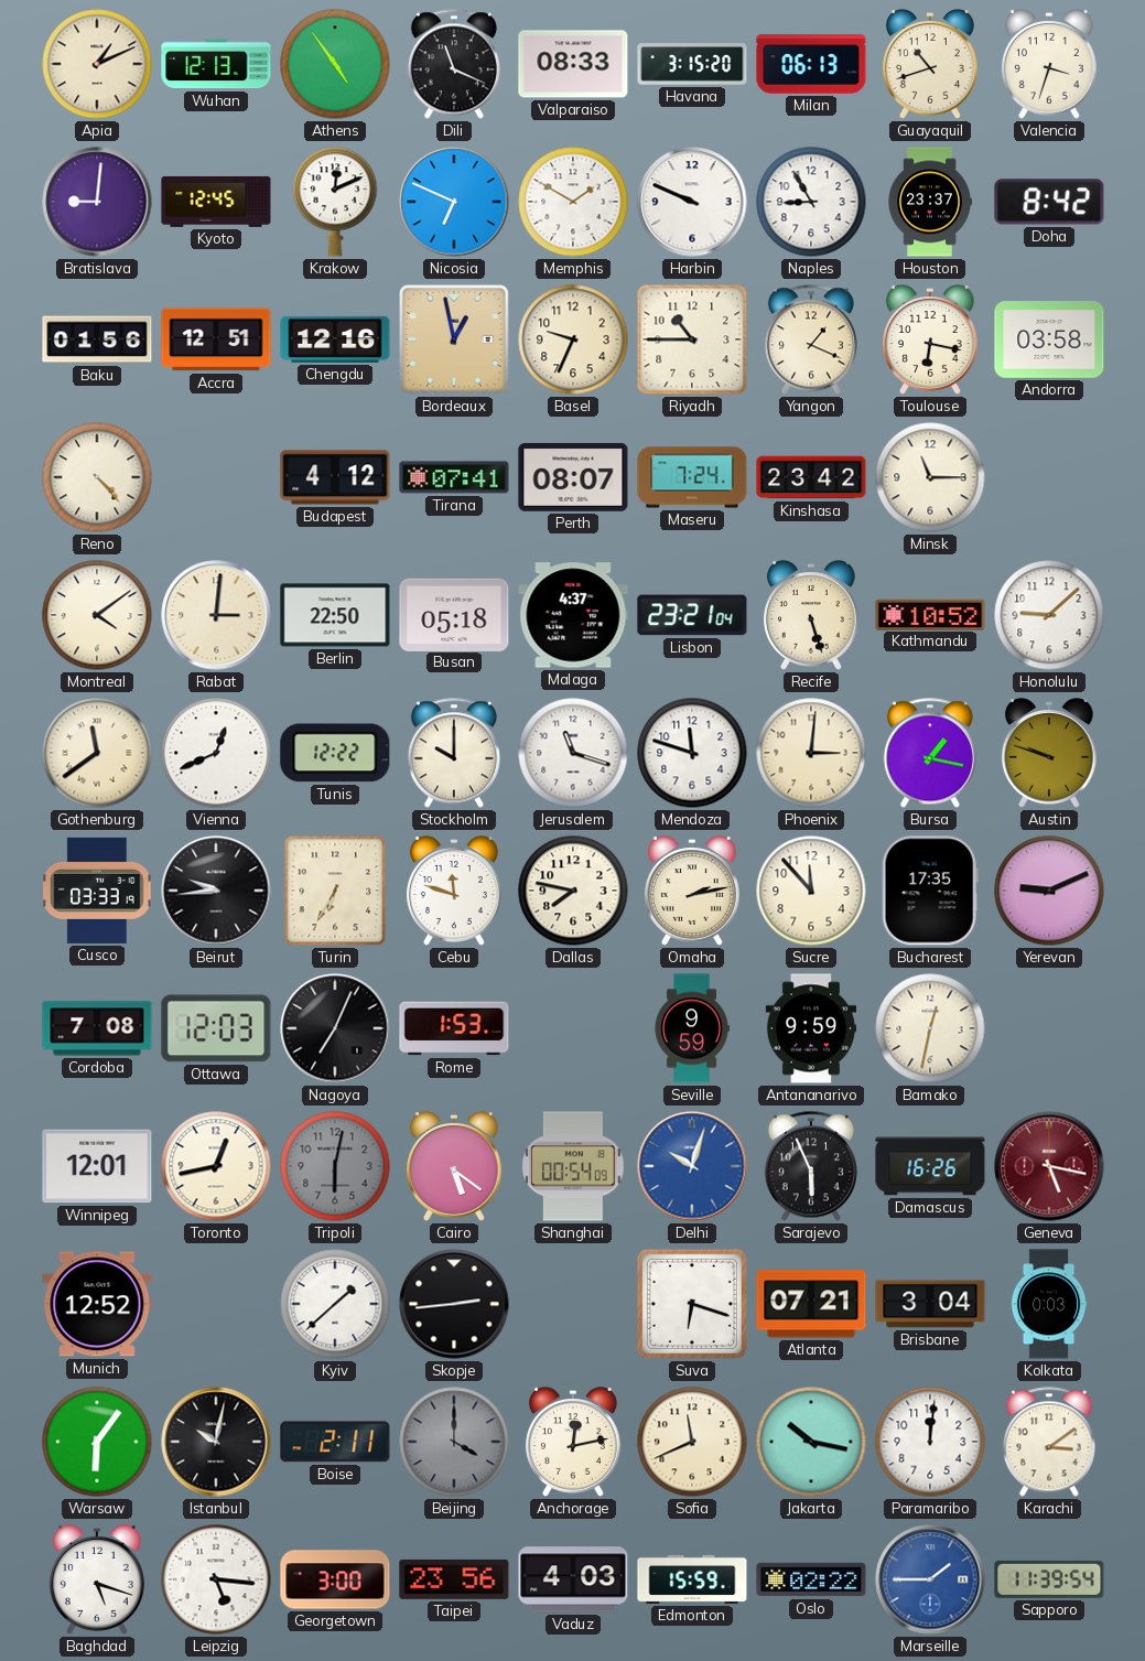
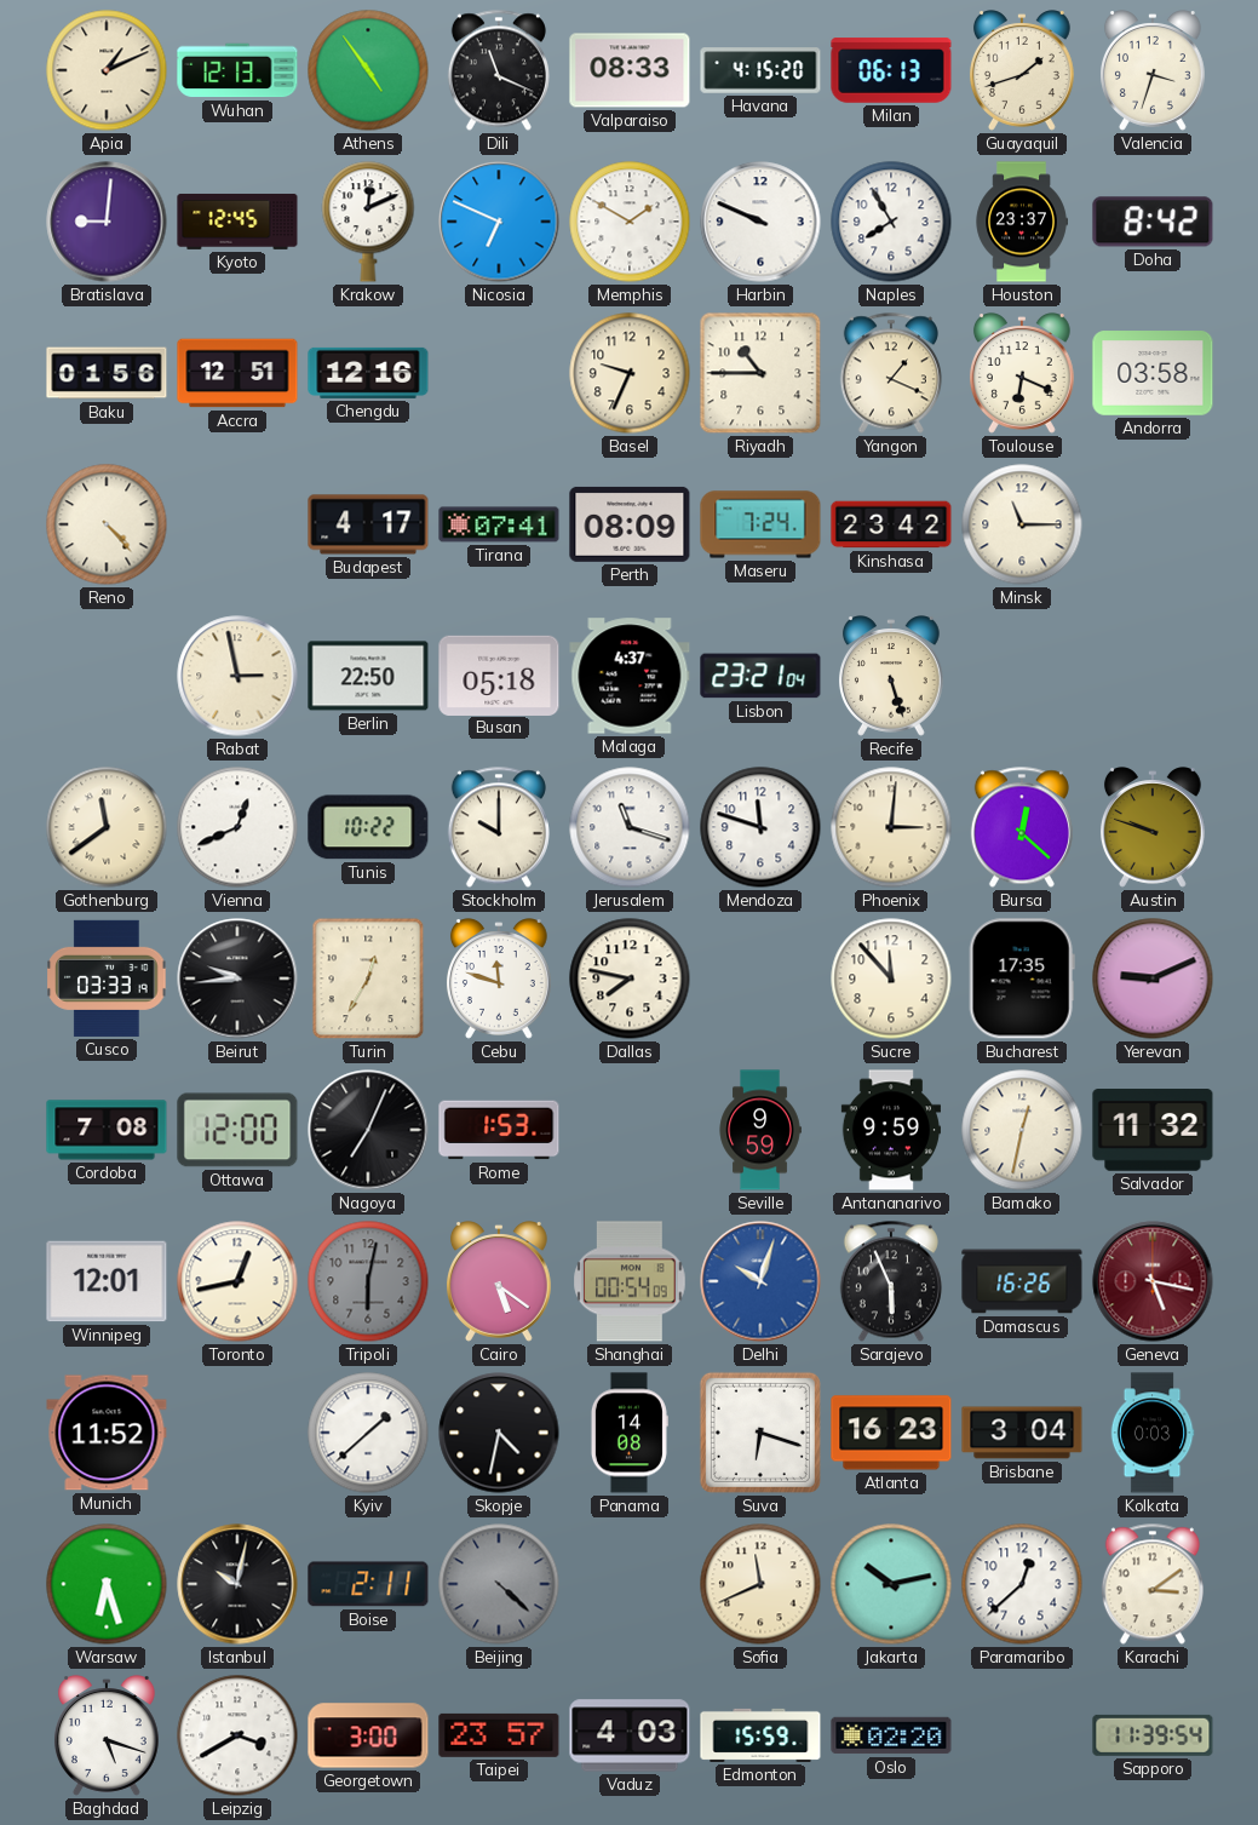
Havana: 3:15 -> 4:15
Guayaquil: 10:42 -> 1:42
Naples: 8:55 -> 7:55
Bordeaux: 12:58 -> none
Toulouse: 6:17 -> 6:19
Budapest: 4:12 -> 4:17
Perth: 08:07 -> 08:09
Montreal: 4:09 -> none
Rabat: 3:01 -> 2:58
Kathmandu: 10:52 -> none
Honolulu: 9:08 -> none
Tunis: 12:22 -> 10:22
Bursa: 1:17 -> 12:22
Turin: 6:35 -> 12:35
Omaha: 2:13 -> none
Ottawa: 12:03 -> 12:00
Salvador: none -> 11:32
Munich: 12:52 -> 11:52
Skopje: 2:44 -> 4:32
Panama: none -> 14:08
Atlanta: 07:21 -> 16:23
Warsaw: 6:06 -> 6:27
Beijing: 4:00 -> 4:22
Anchorage: 12:13 -> none
Jakarta: 10:17 -> 10:13
Paramaribo: 12:01 -> 12:38
Leipzig: 5:16 -> 3:40
Taipei: 23:56 -> 23:57
Oslo: 02:22 -> 02:20
Marseille: 1:45 -> none
